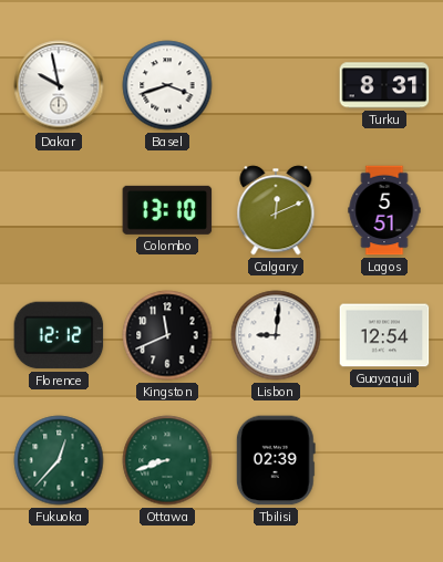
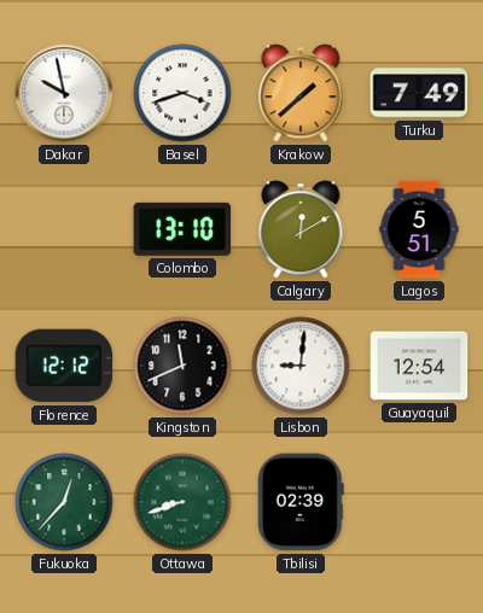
Krakow: none -> 1:38
Turku: 8:31 -> 7:49
Calgary: 12:11 -> 12:10
